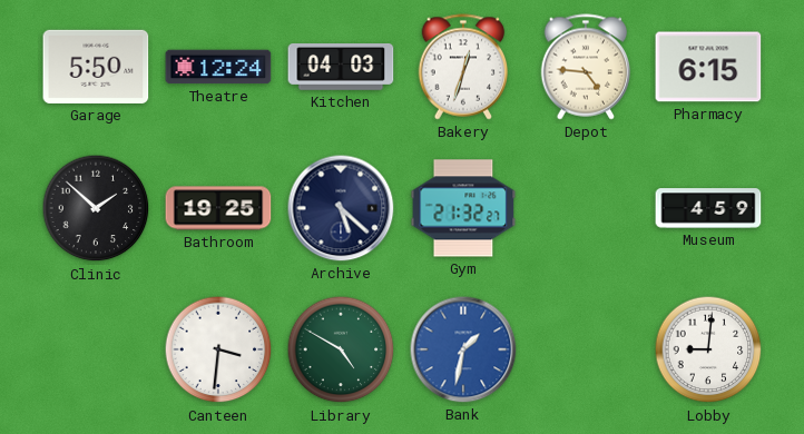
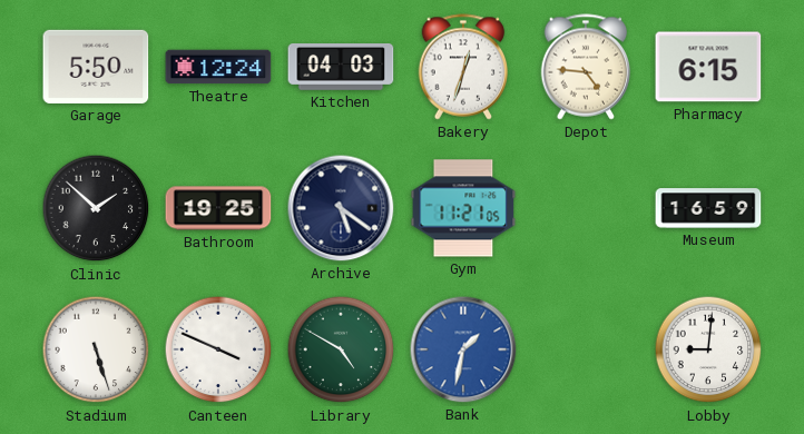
Archive: 5:22 -> 5:21
Gym: 21:32 -> 11:21
Museum: 4:59 -> 16:59
Stadium: none -> 5:27
Canteen: 3:31 -> 3:49
